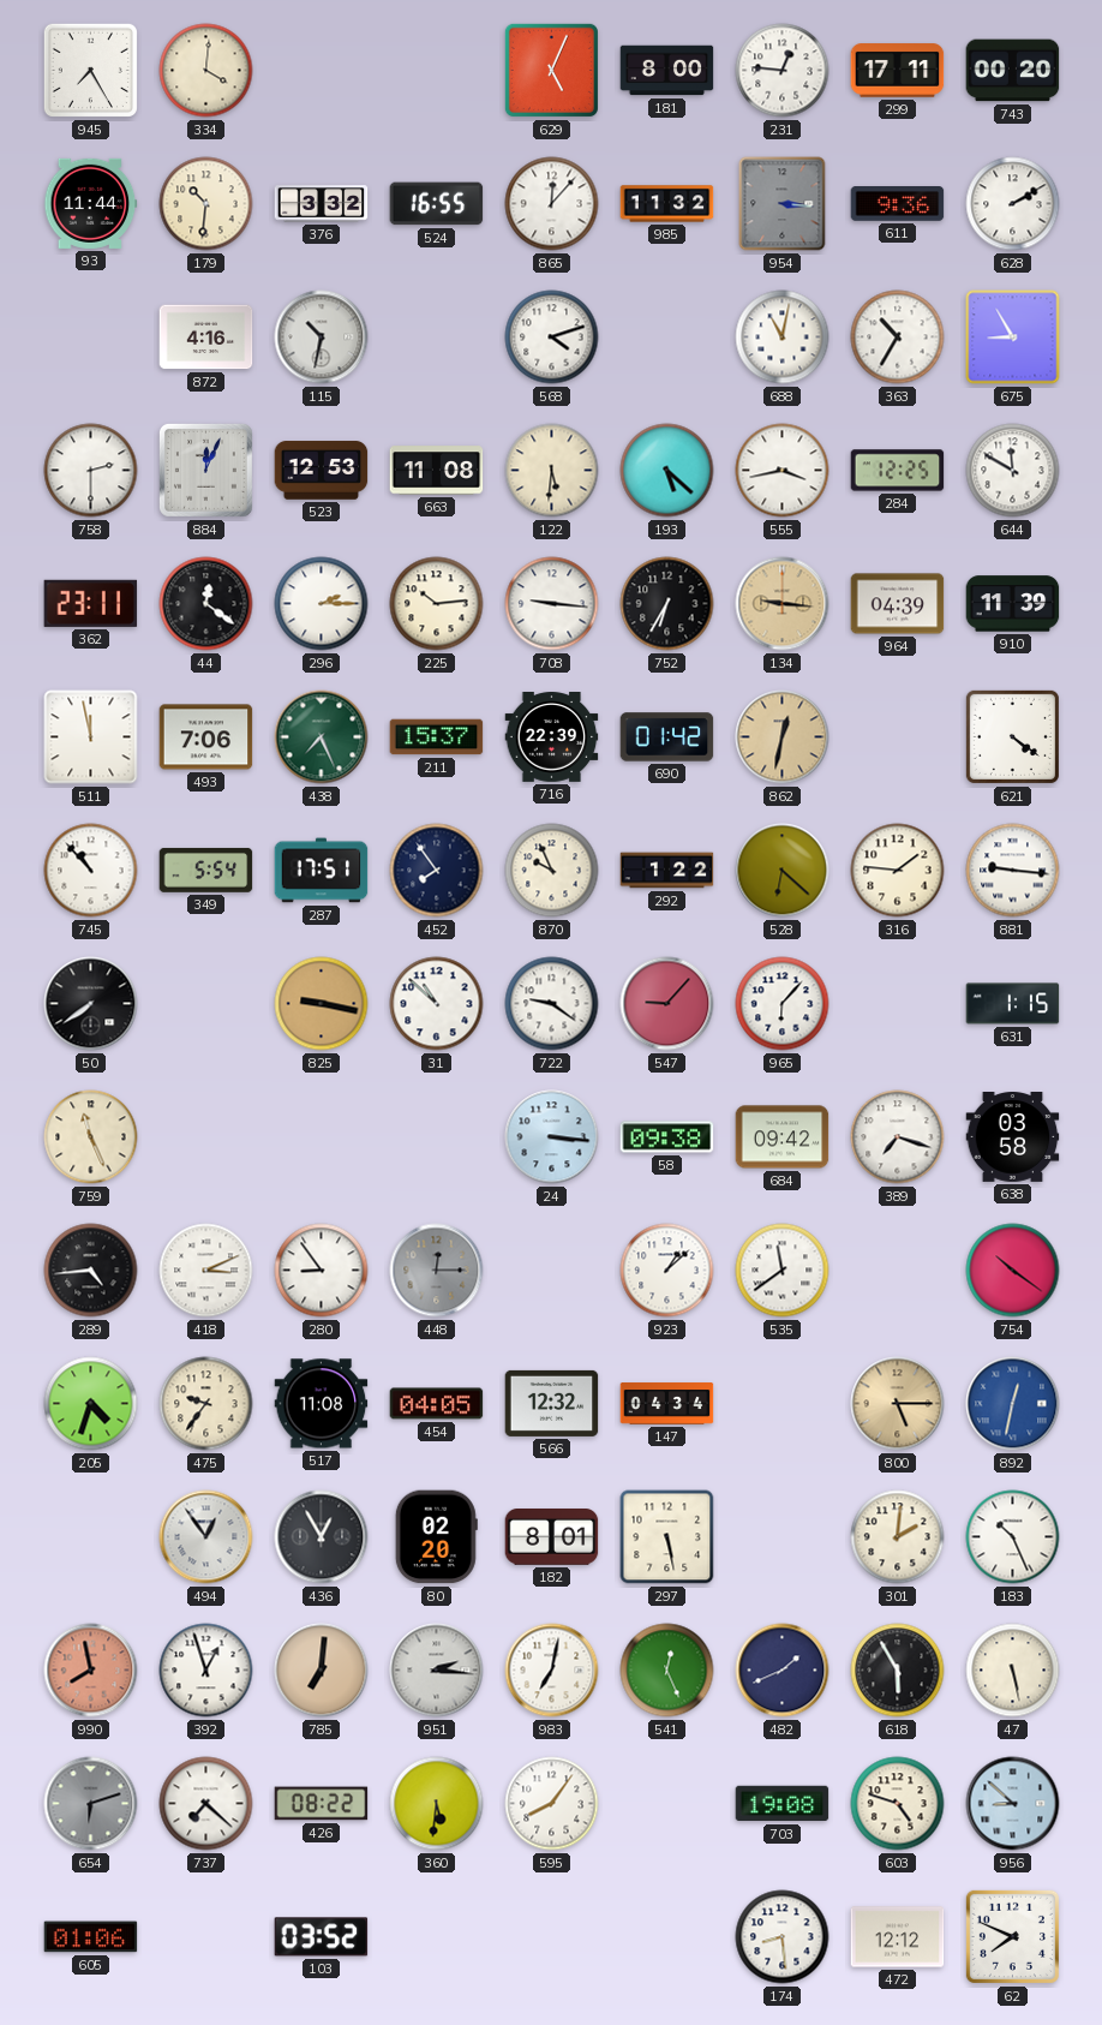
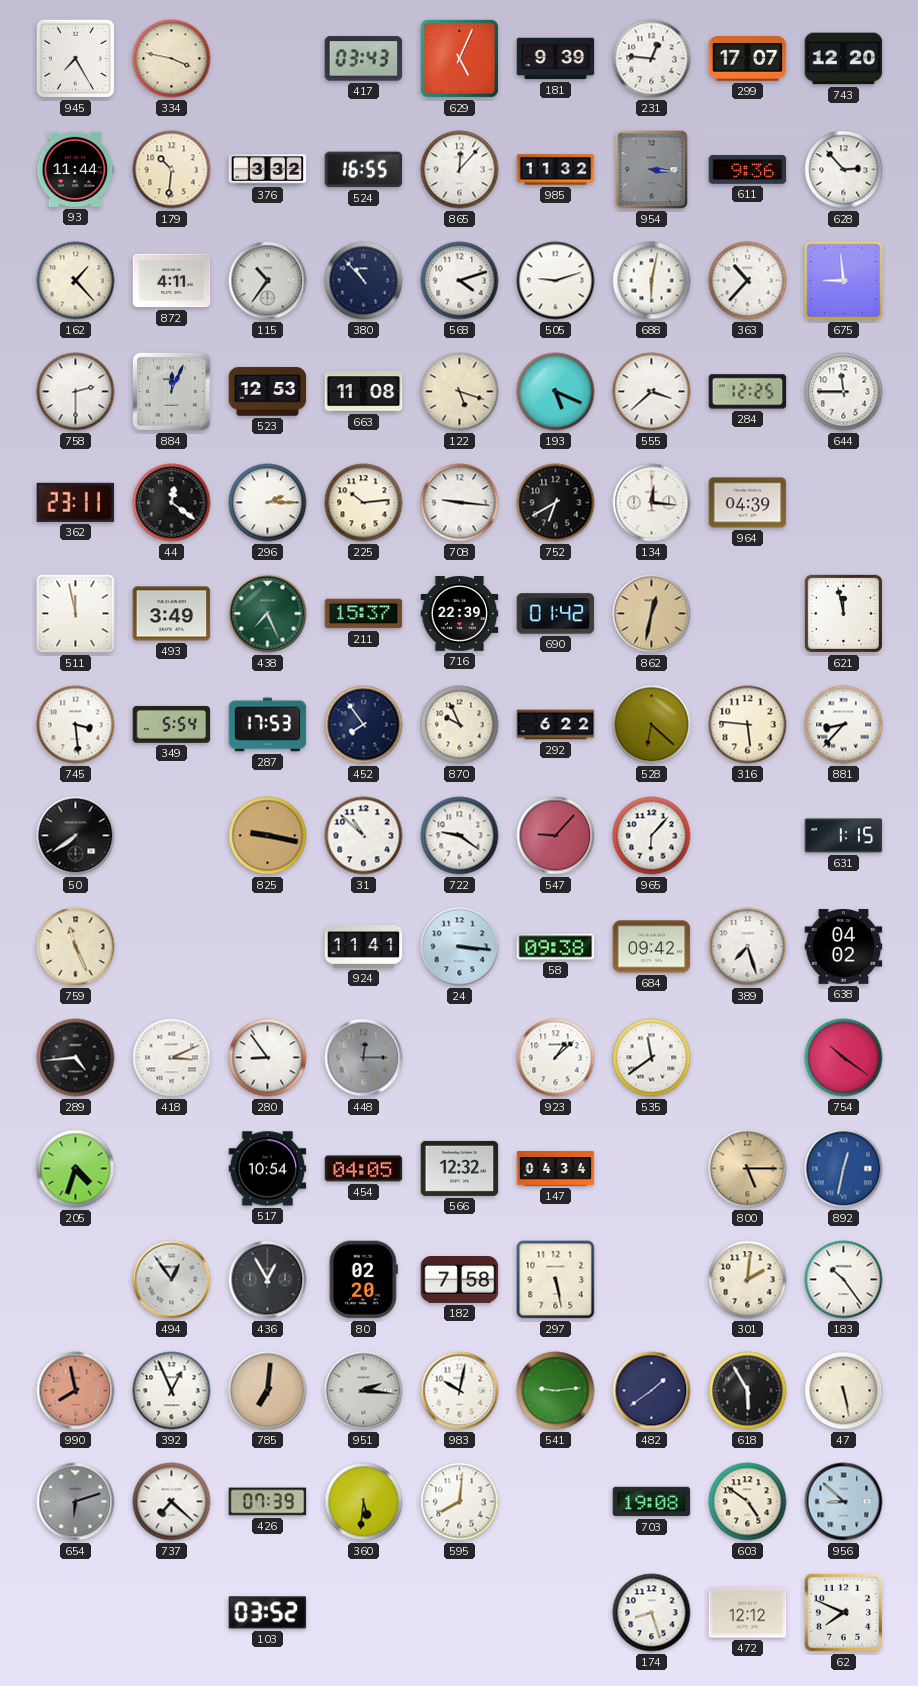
334: 4:01 -> 3:47
417: none -> 03:43
181: 8:00 -> 9:39
299: 17:11 -> 17:07
743: 00:20 -> 12:20
628: 2:10 -> 2:53
162: none -> 1:23
872: 4:16 -> 4:11
115: 10:32 -> 10:36
380: none -> 10:53
505: none -> 9:12
688: 11:02 -> 6:02
363: 10:35 -> 10:37
675: 8:55 -> 8:59
122: 5:31 -> 5:18
193: 5:22 -> 5:19
555: 3:43 -> 3:38
644: 11:50 -> 11:45
752: 6:35 -> 6:40
134: 9:16 -> 12:16
134 dial: champagne -> white
910: 11:39 -> none
493: 7:06 -> 3:49
621: 4:21 -> 11:58
745: 10:53 -> 3:29
287: 17:51 -> 17:53
292: 1:22 -> 6:22
316: 1:46 -> 5:46
881: 9:16 -> 8:37
924: none -> 11:41
389: 7:18 -> 7:27
638: 03:58 -> 04:02
475: 9:36 -> none
517: 11:08 -> 10:54
182: 8:01 -> 7:58
183: 10:26 -> 10:24
392: 12:57 -> 12:56
983: 7:02 -> 10:02
541: 12:26 -> 9:14
482: 1:41 -> 1:39
426: 08:22 -> 07:39
595: 8:06 -> 8:01
603: 4:48 -> 4:51
605: 01:06 -> none
174: 8:29 -> 8:27
